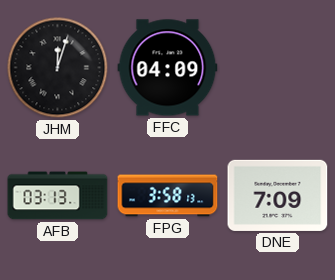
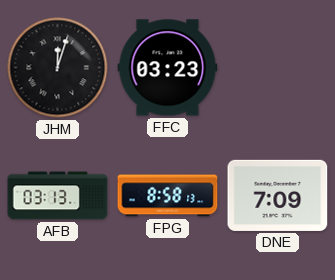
FFC: 04:09 -> 03:23
FPG: 3:58 -> 8:58
